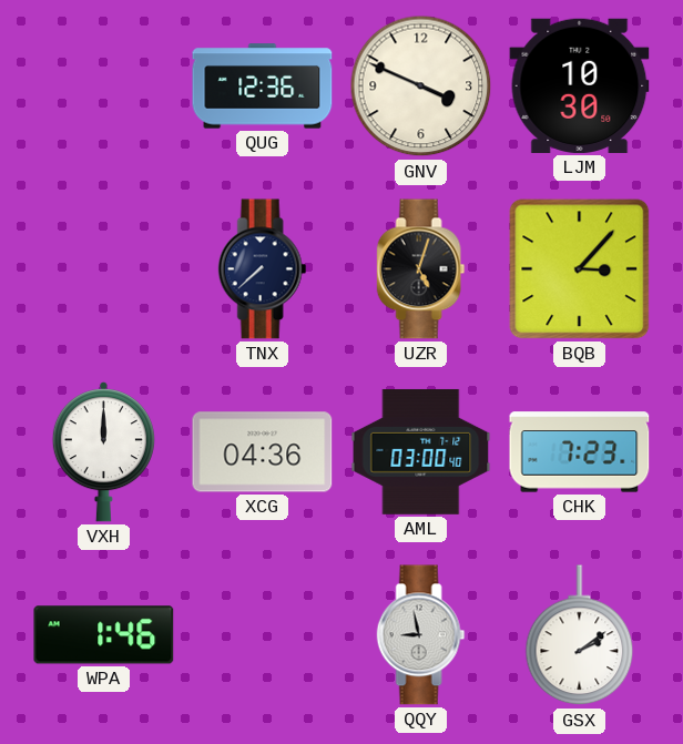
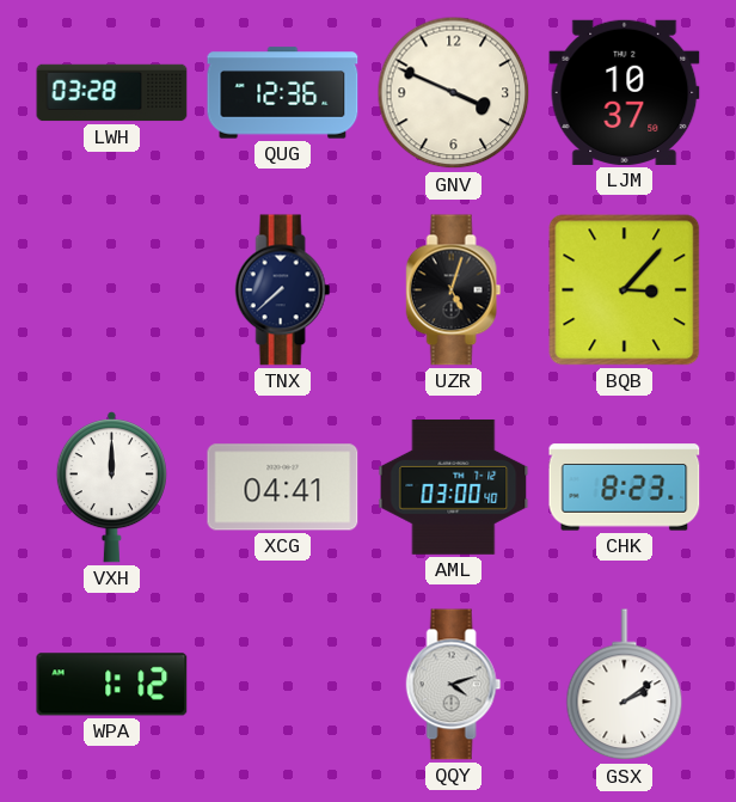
LWH: none -> 03:28
LJM: 10:30 -> 10:37
XCG: 04:36 -> 04:41
CHK: 7:23 -> 8:23
WPA: 1:46 -> 1:12
QQY: 8:58 -> 4:12
